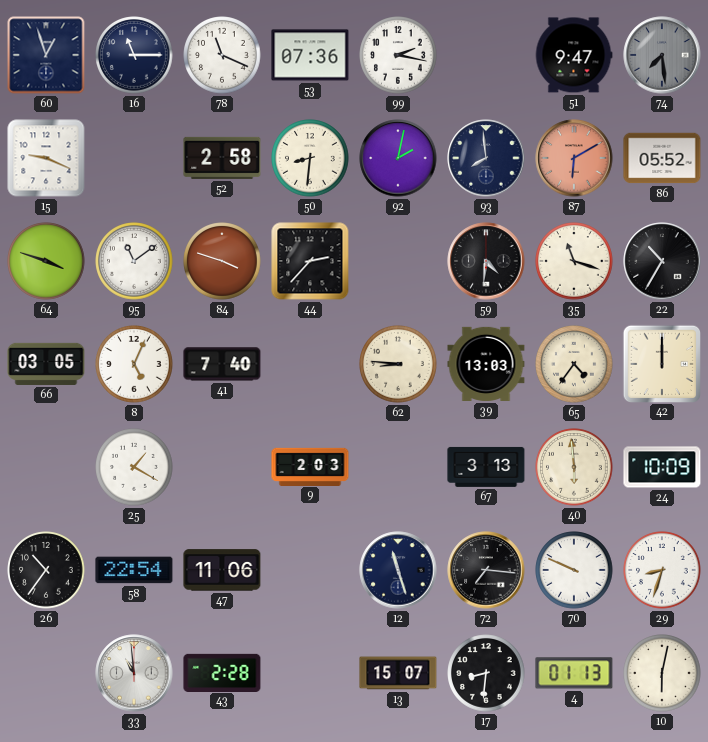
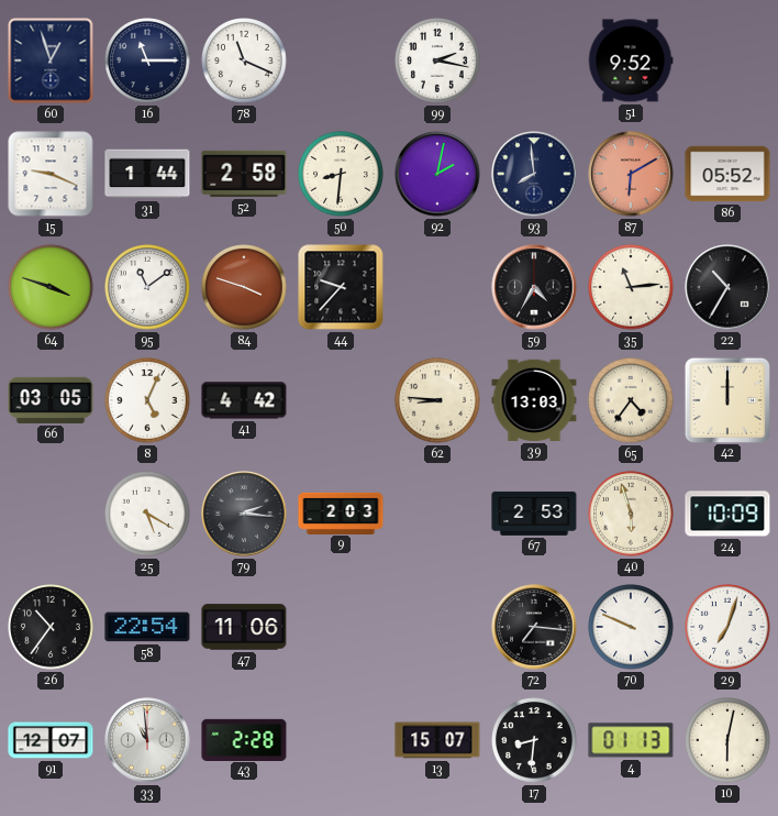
53: 07:36 -> none
51: 9:47 -> 9:52
74: 7:29 -> none
31: none -> 1:44
44: 2:37 -> 9:37
59: 4:31 -> 4:35
35: 11:18 -> 11:14
41: 7:40 -> 4:42
25: 1:20 -> 5:20
79: none -> 2:16
67: 3:13 -> 2:53
40: 5:59 -> 5:57
12: 11:27 -> none
29: 8:33 -> 7:03
91: none -> 12:07
